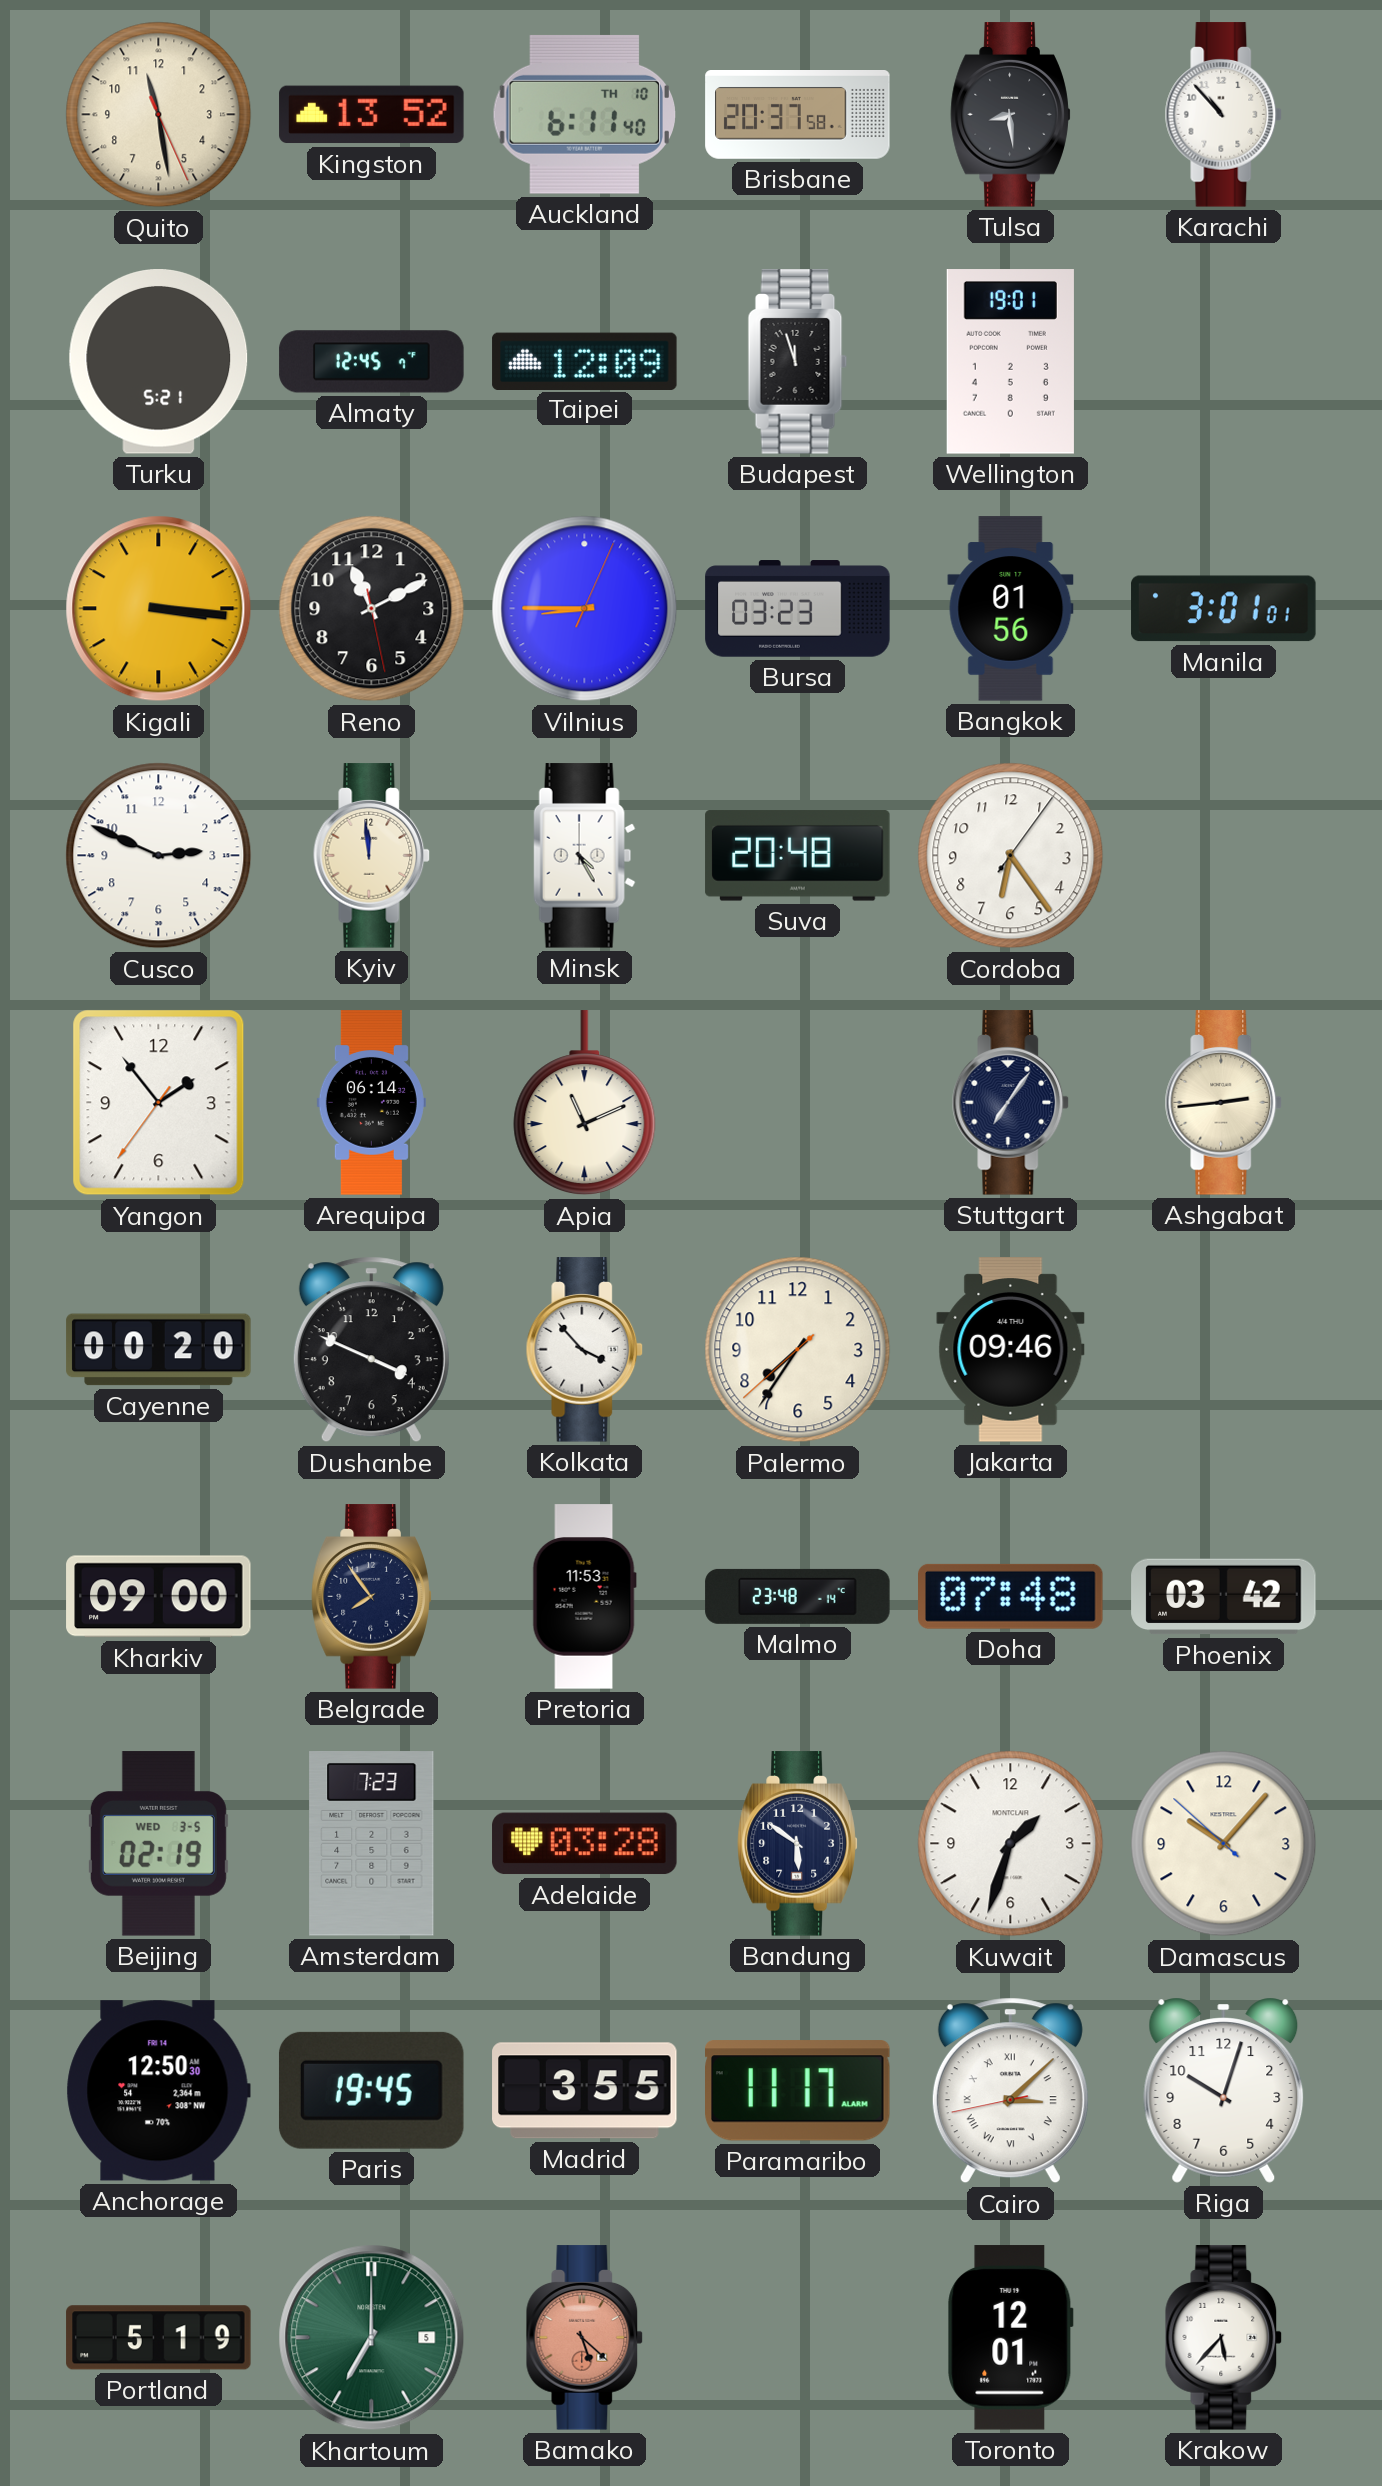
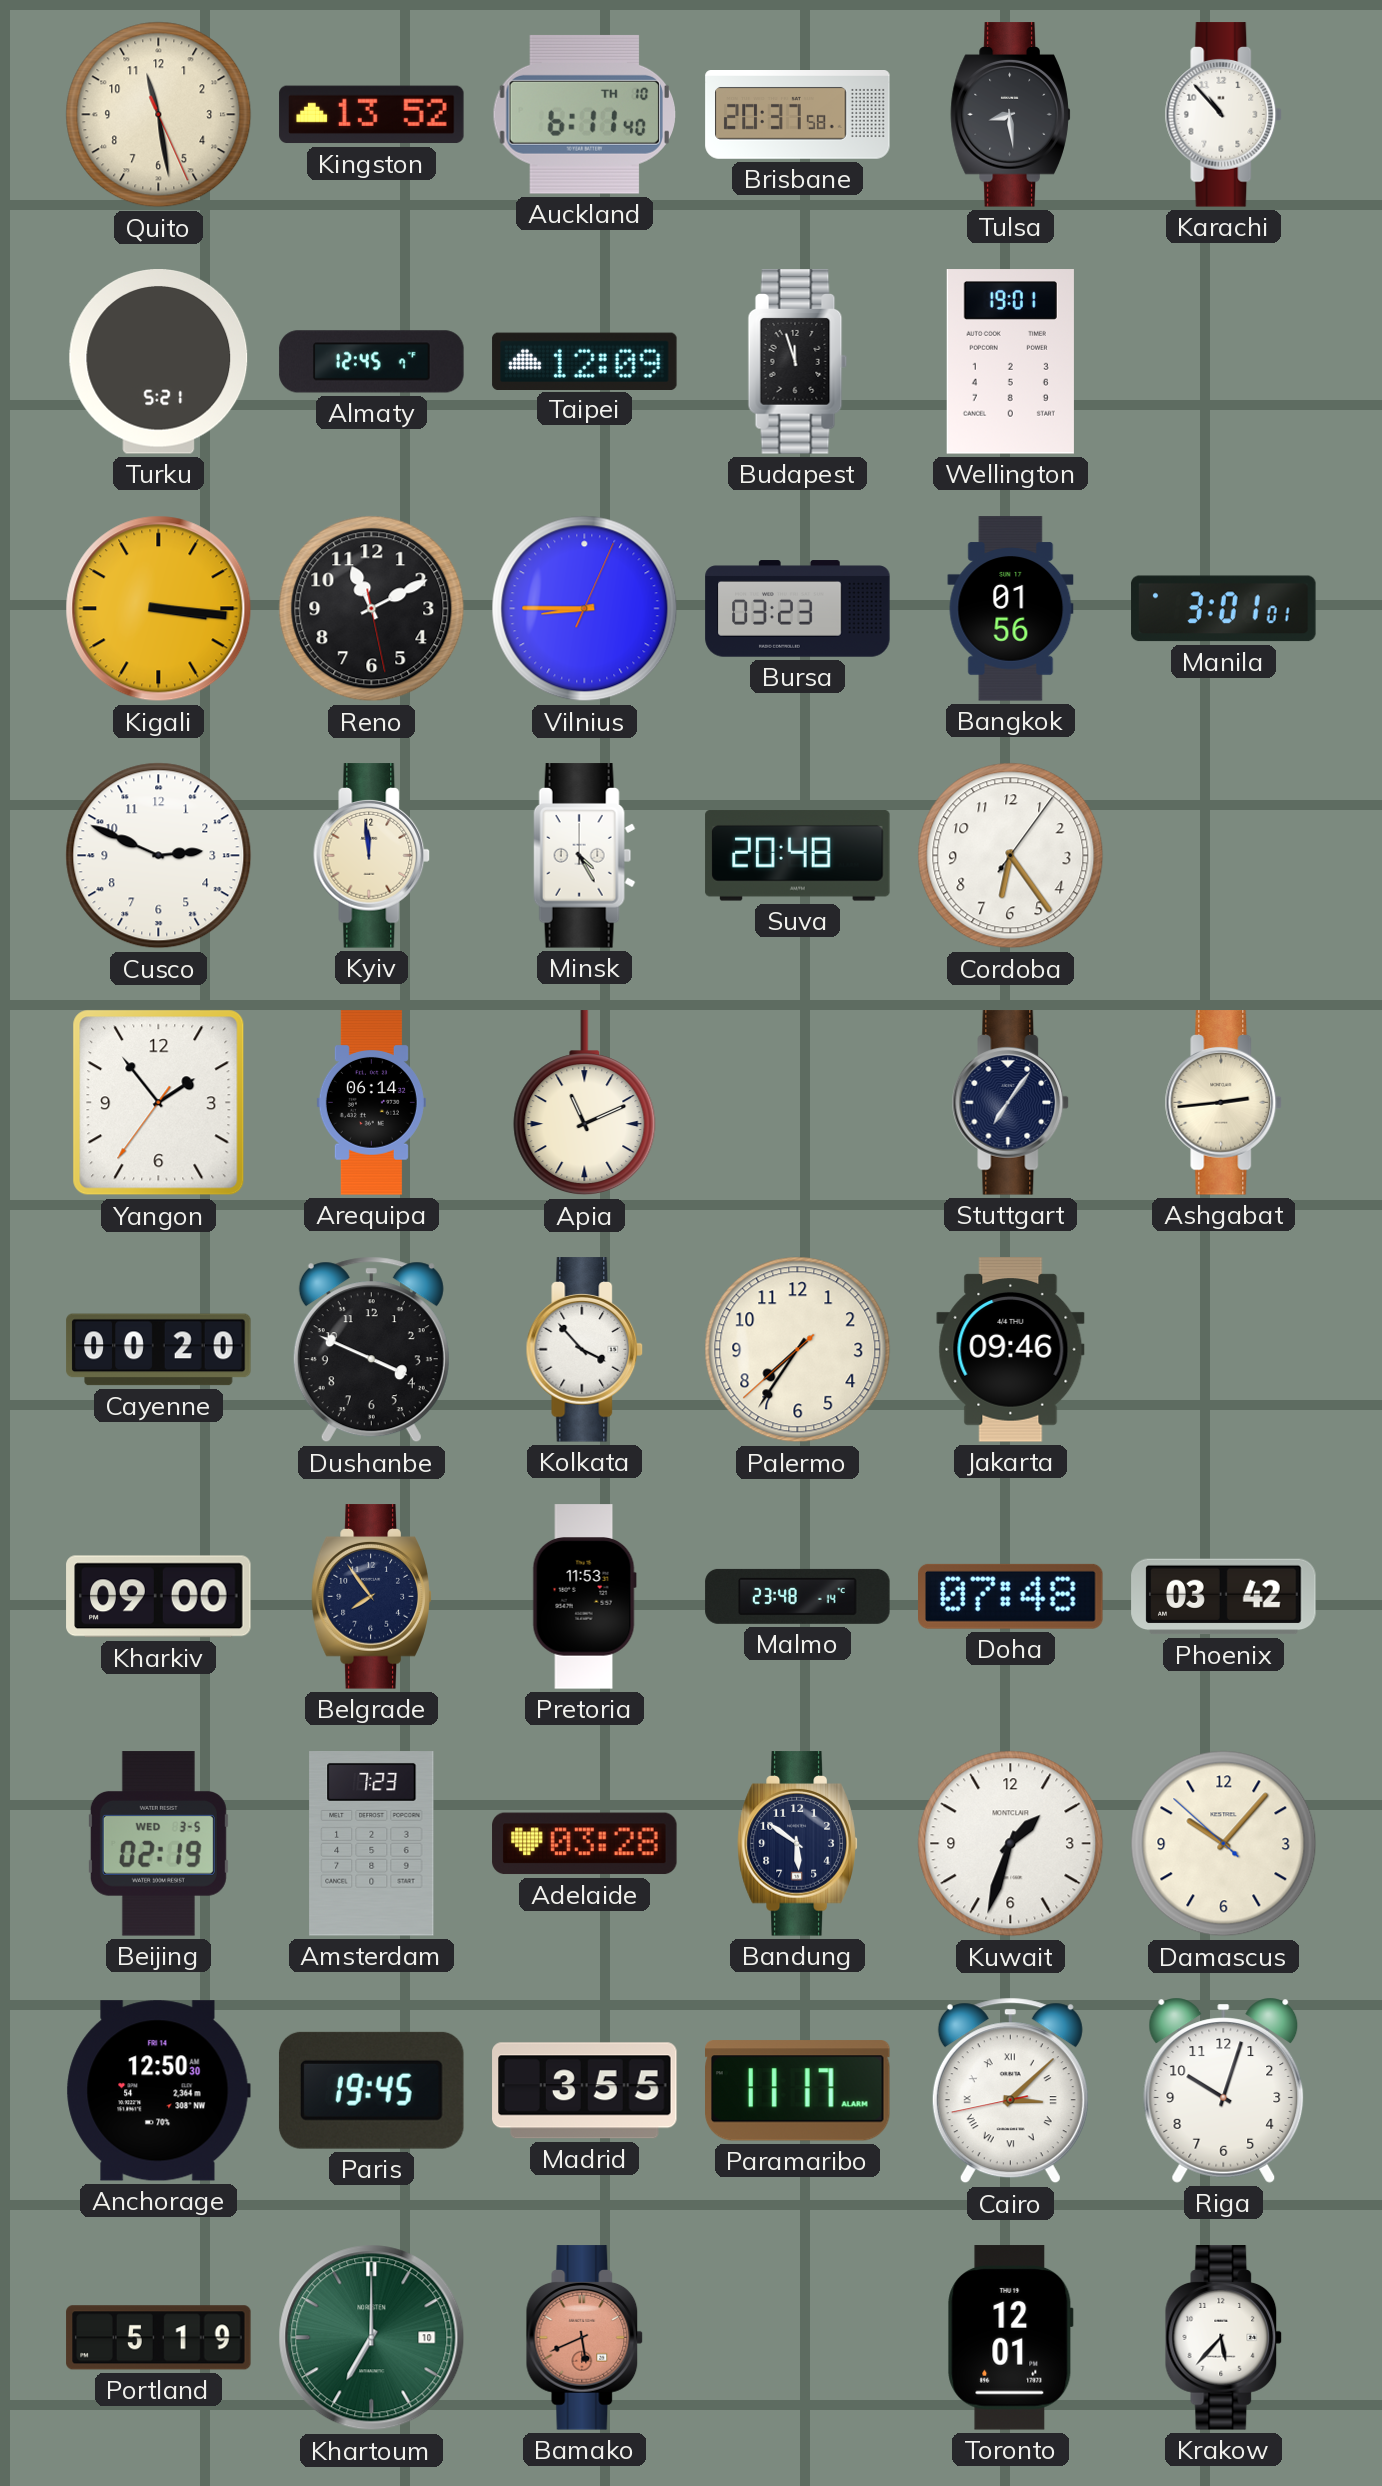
Khartoum date: 5 -> 10
Bamako: 5:22 -> 5:41
